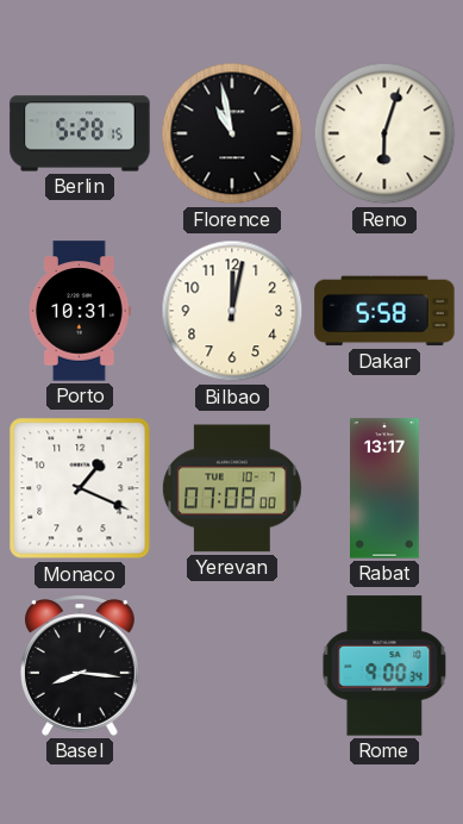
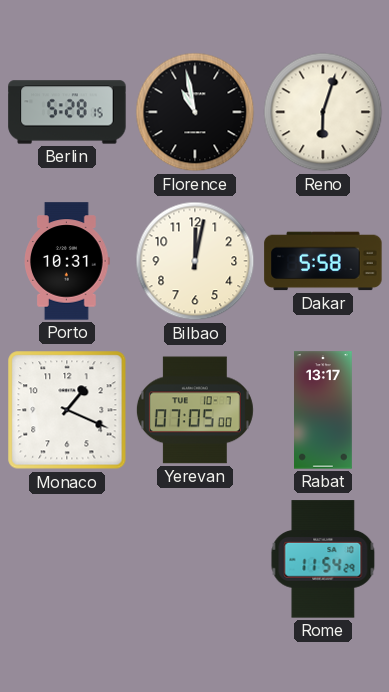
Yerevan: 07:08 -> 07:05
Basel: 8:16 -> none
Rome: 9:00 -> 11:54
